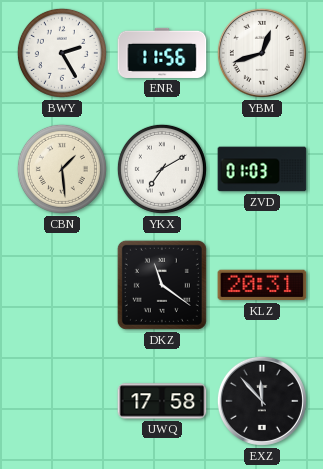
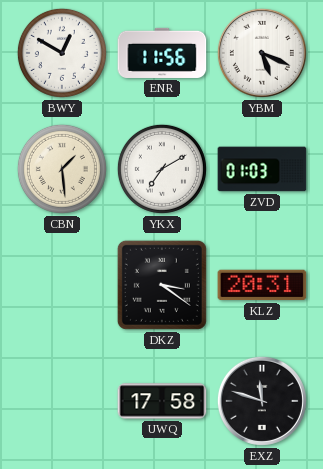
BWY: 2:25 -> 12:50
YBM: 12:42 -> 5:19
DKZ: 11:21 -> 3:21
EXZ: 11:53 -> 11:48
